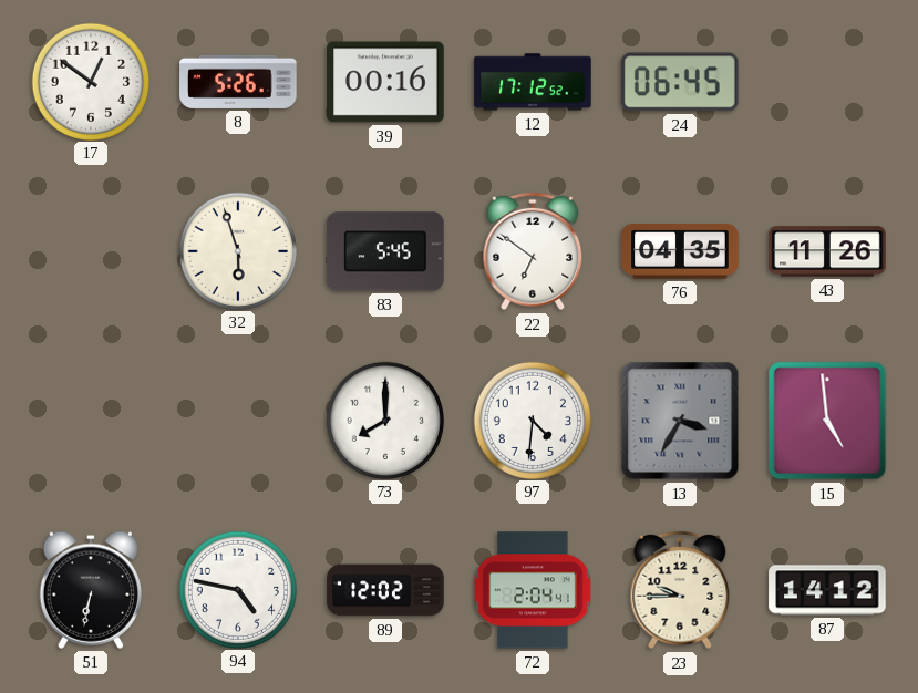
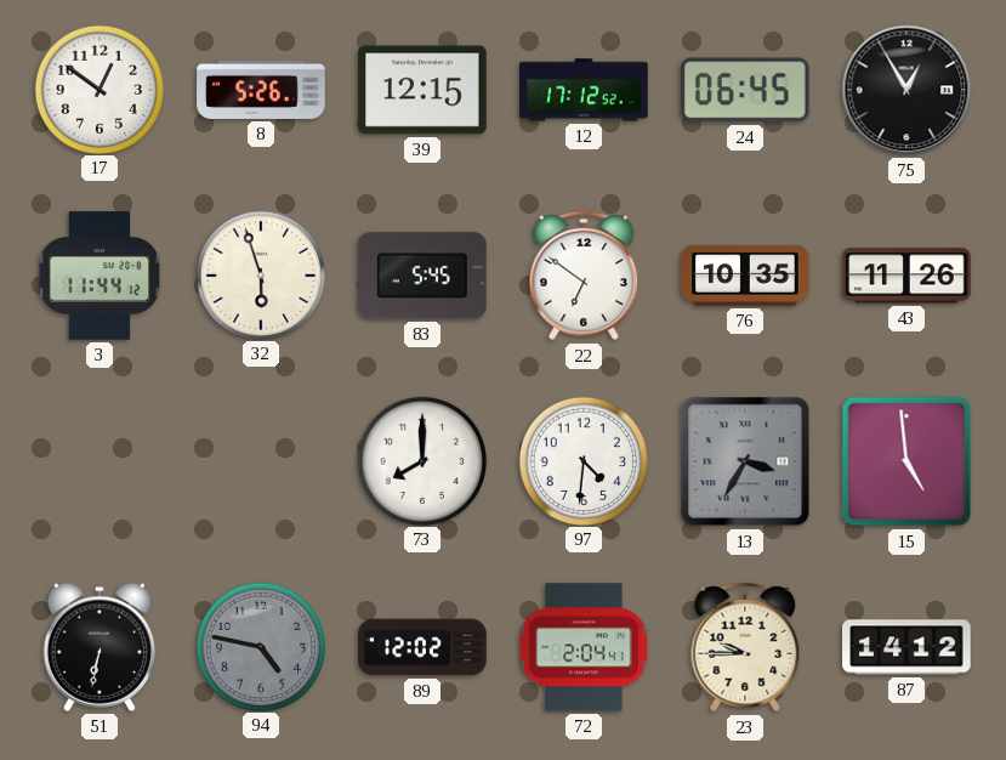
39: 00:16 -> 12:15
75: none -> 12:55
3: none -> 11:44
76: 04:35 -> 10:35
94 dial: white -> grey
